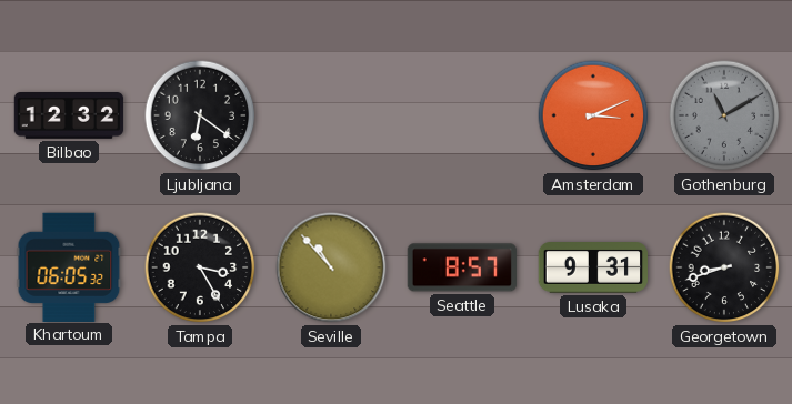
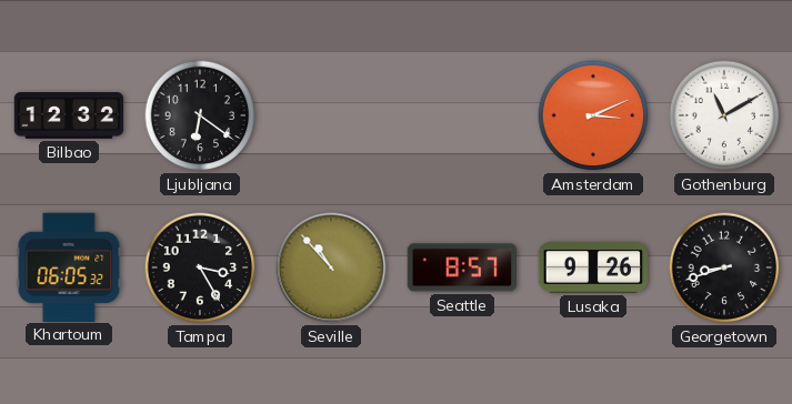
Gothenburg dial: grey -> white
Lusaka: 9:31 -> 9:26
